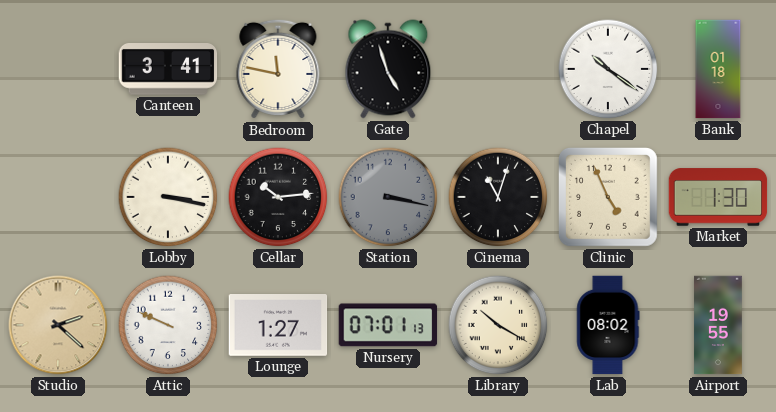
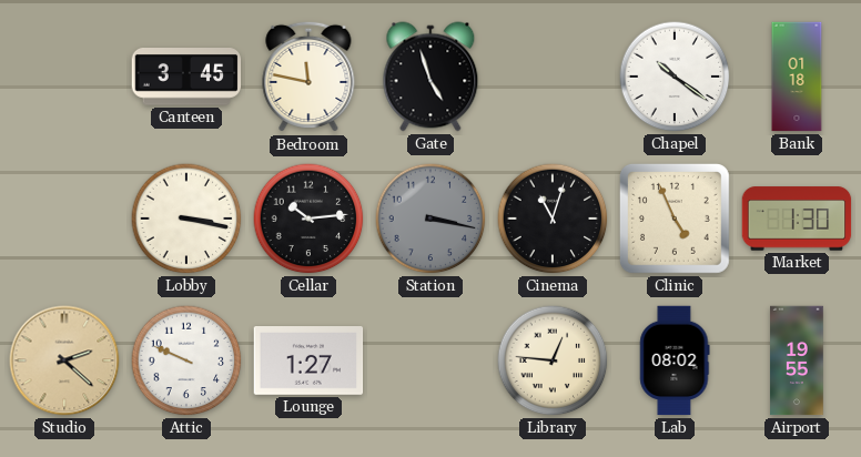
Canteen: 3:41 -> 3:45
Nursery: 07:01 -> none
Library: 10:20 -> 12:46
